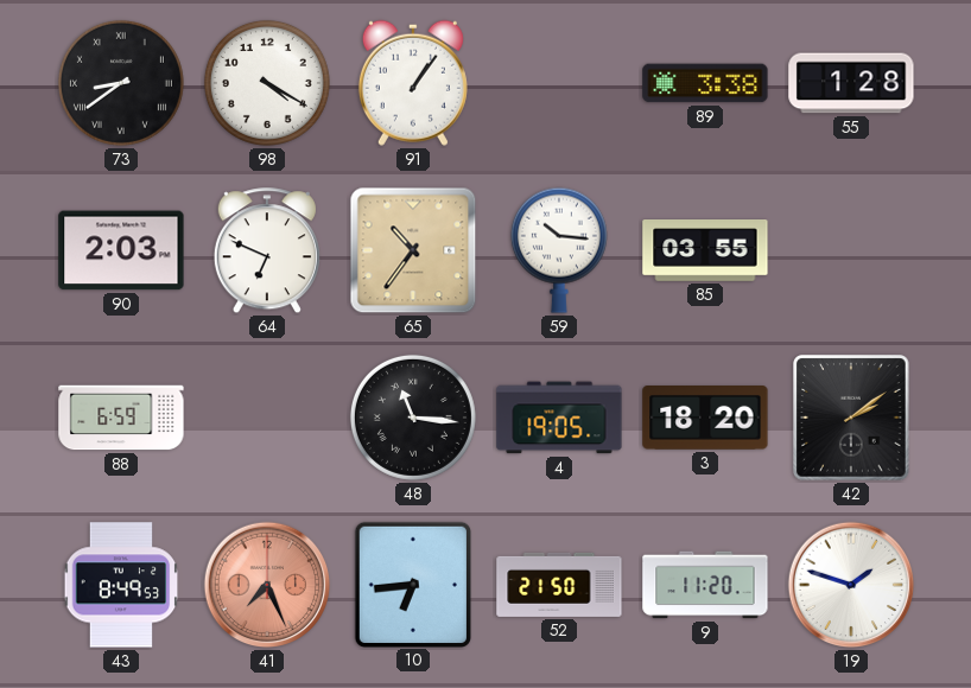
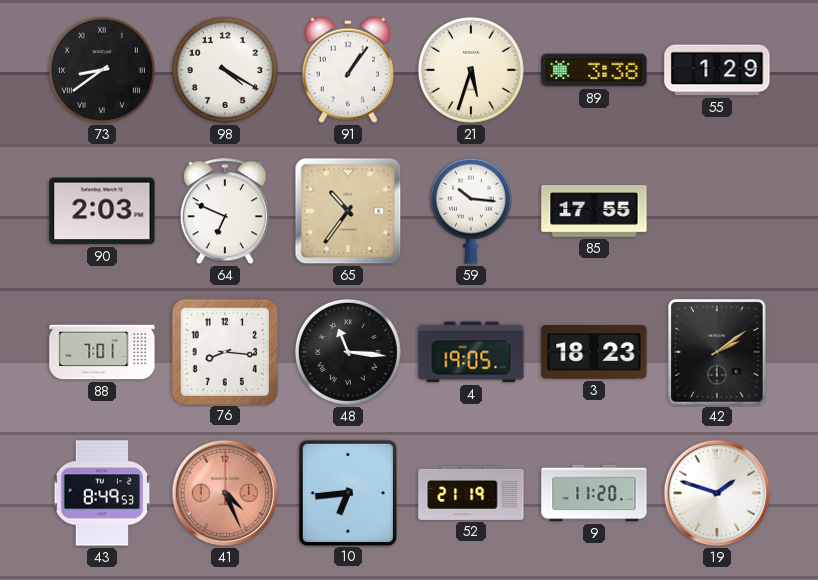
21: none -> 5:33
55: 1:28 -> 1:29
85: 03:55 -> 17:55
88: 6:59 -> 7:01
76: none -> 8:16
3: 18:20 -> 18:23
41: 7:26 -> 4:26
52: 21:50 -> 21:19
